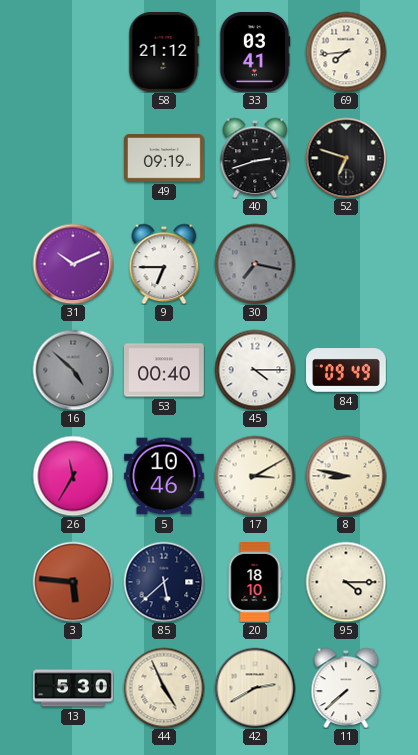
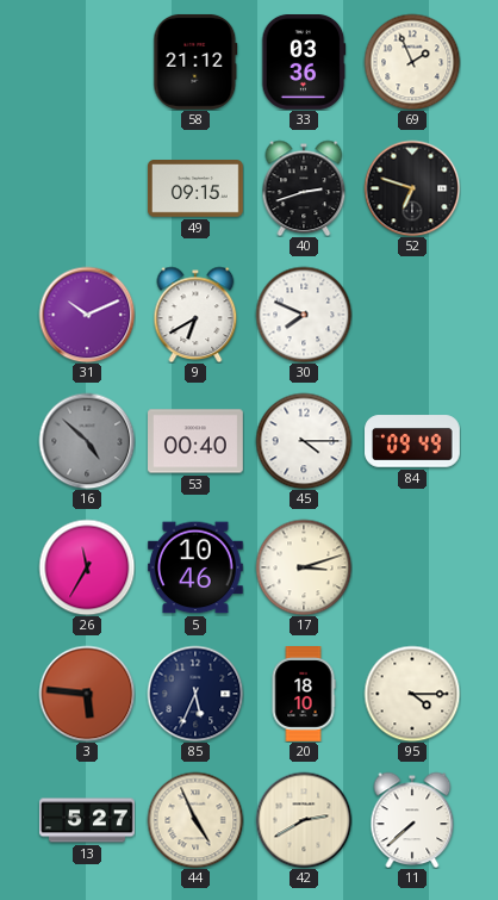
33: 03:41 -> 03:36
69: 7:44 -> 1:56
49: 09:19 -> 09:15
9: 6:45 -> 6:40
30: 7:17 -> 7:49
30 dial: grey -> white
17: 3:10 -> 3:12
8: 8:47 -> none
85: 5:38 -> 5:34
13: 5:30 -> 5:27
